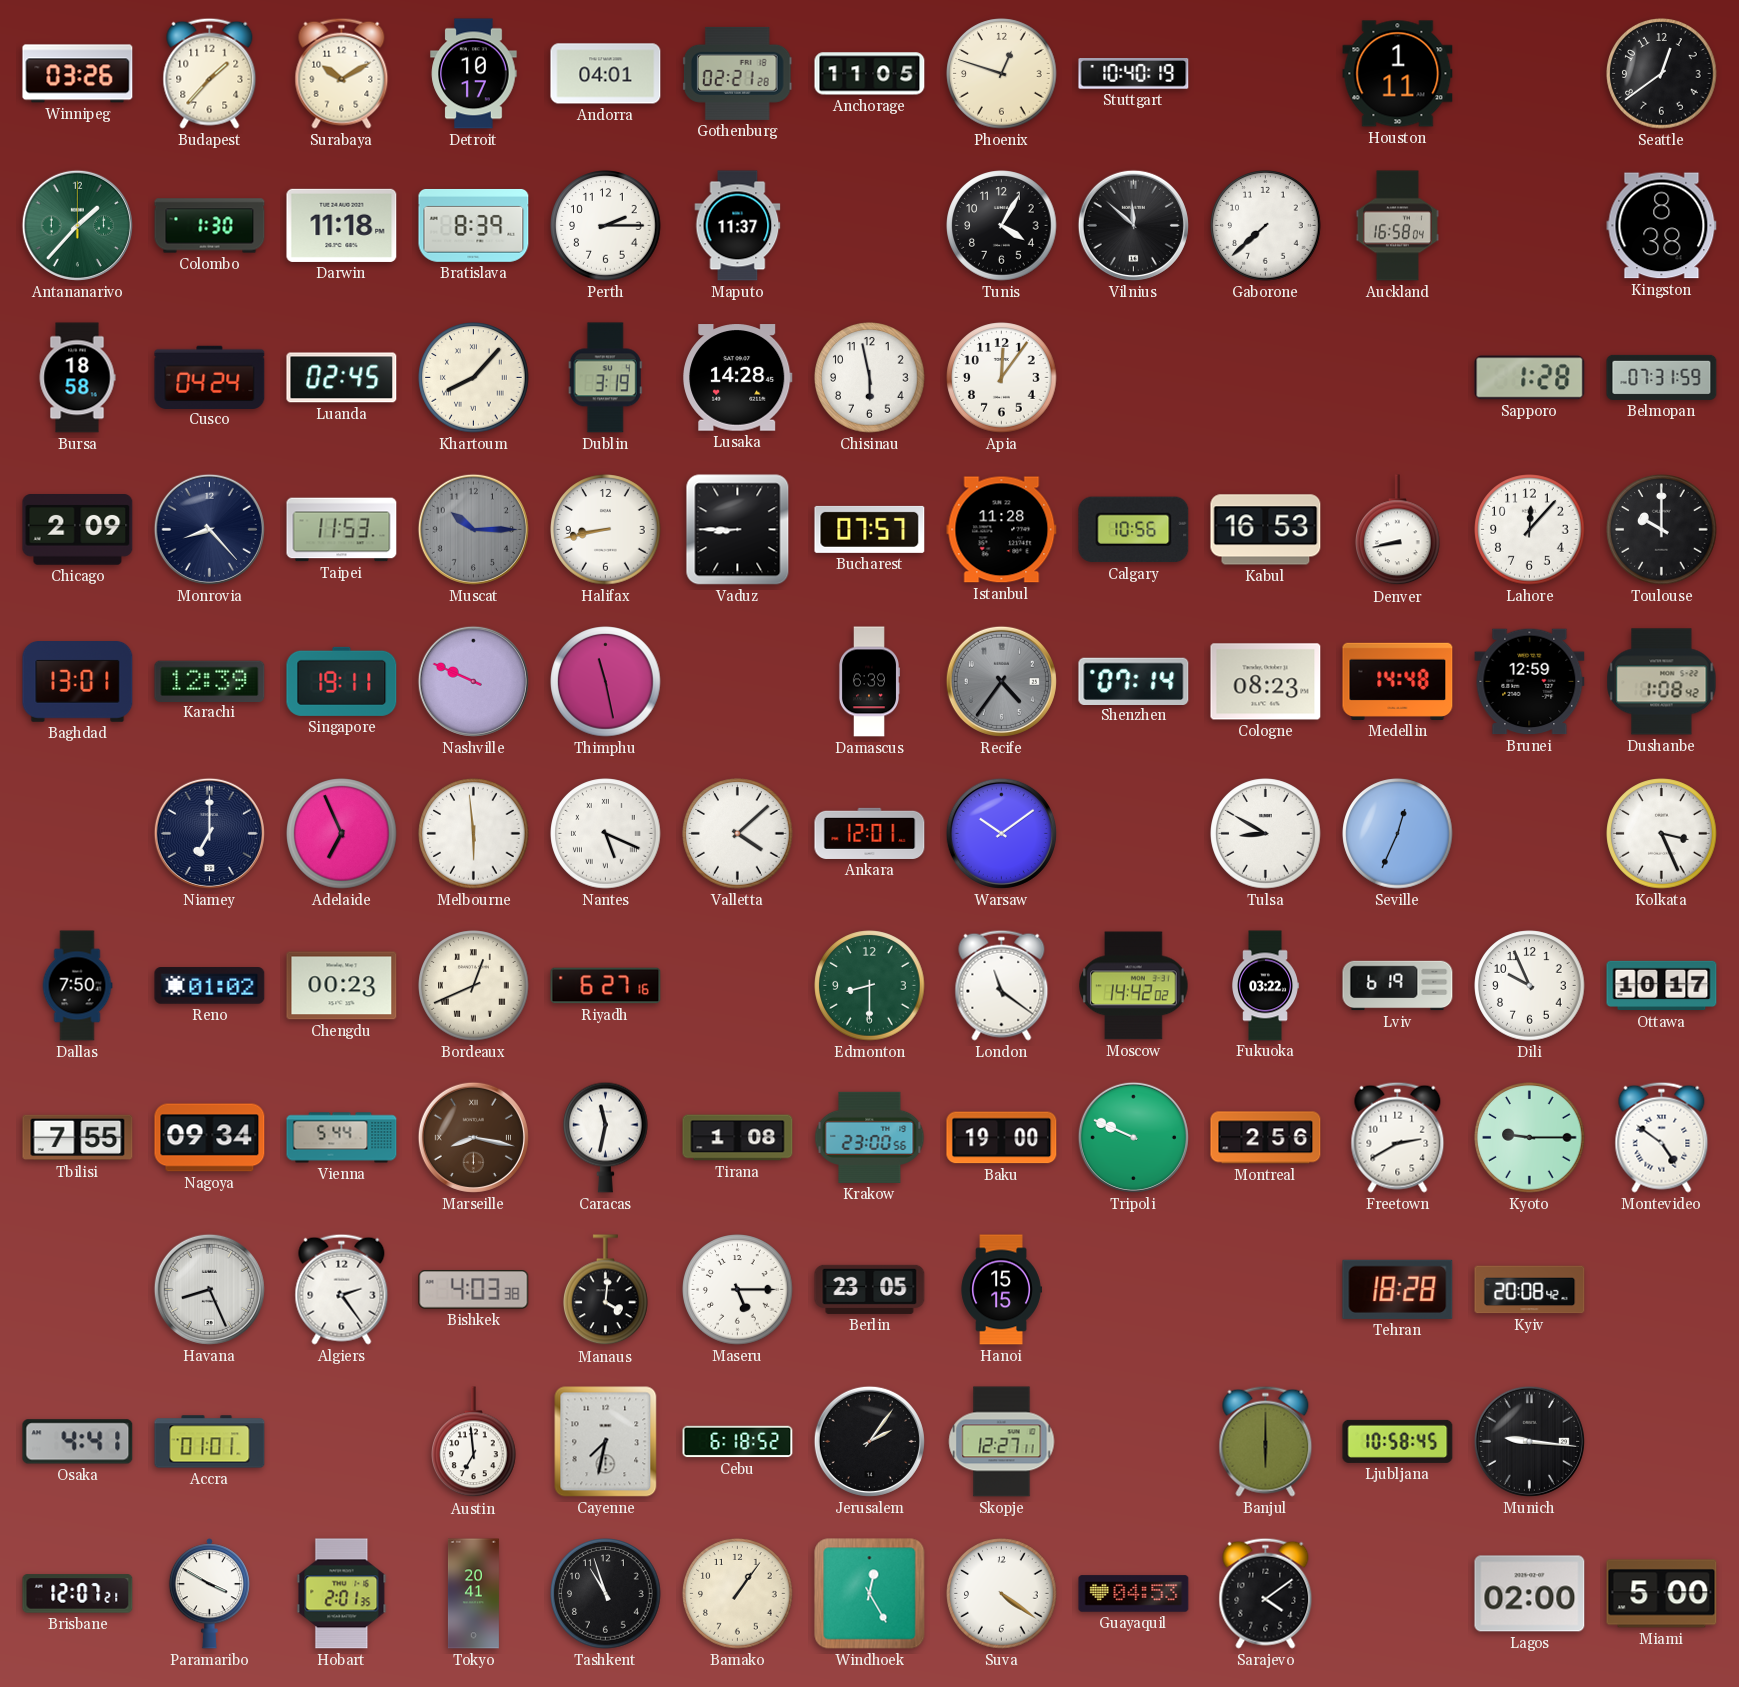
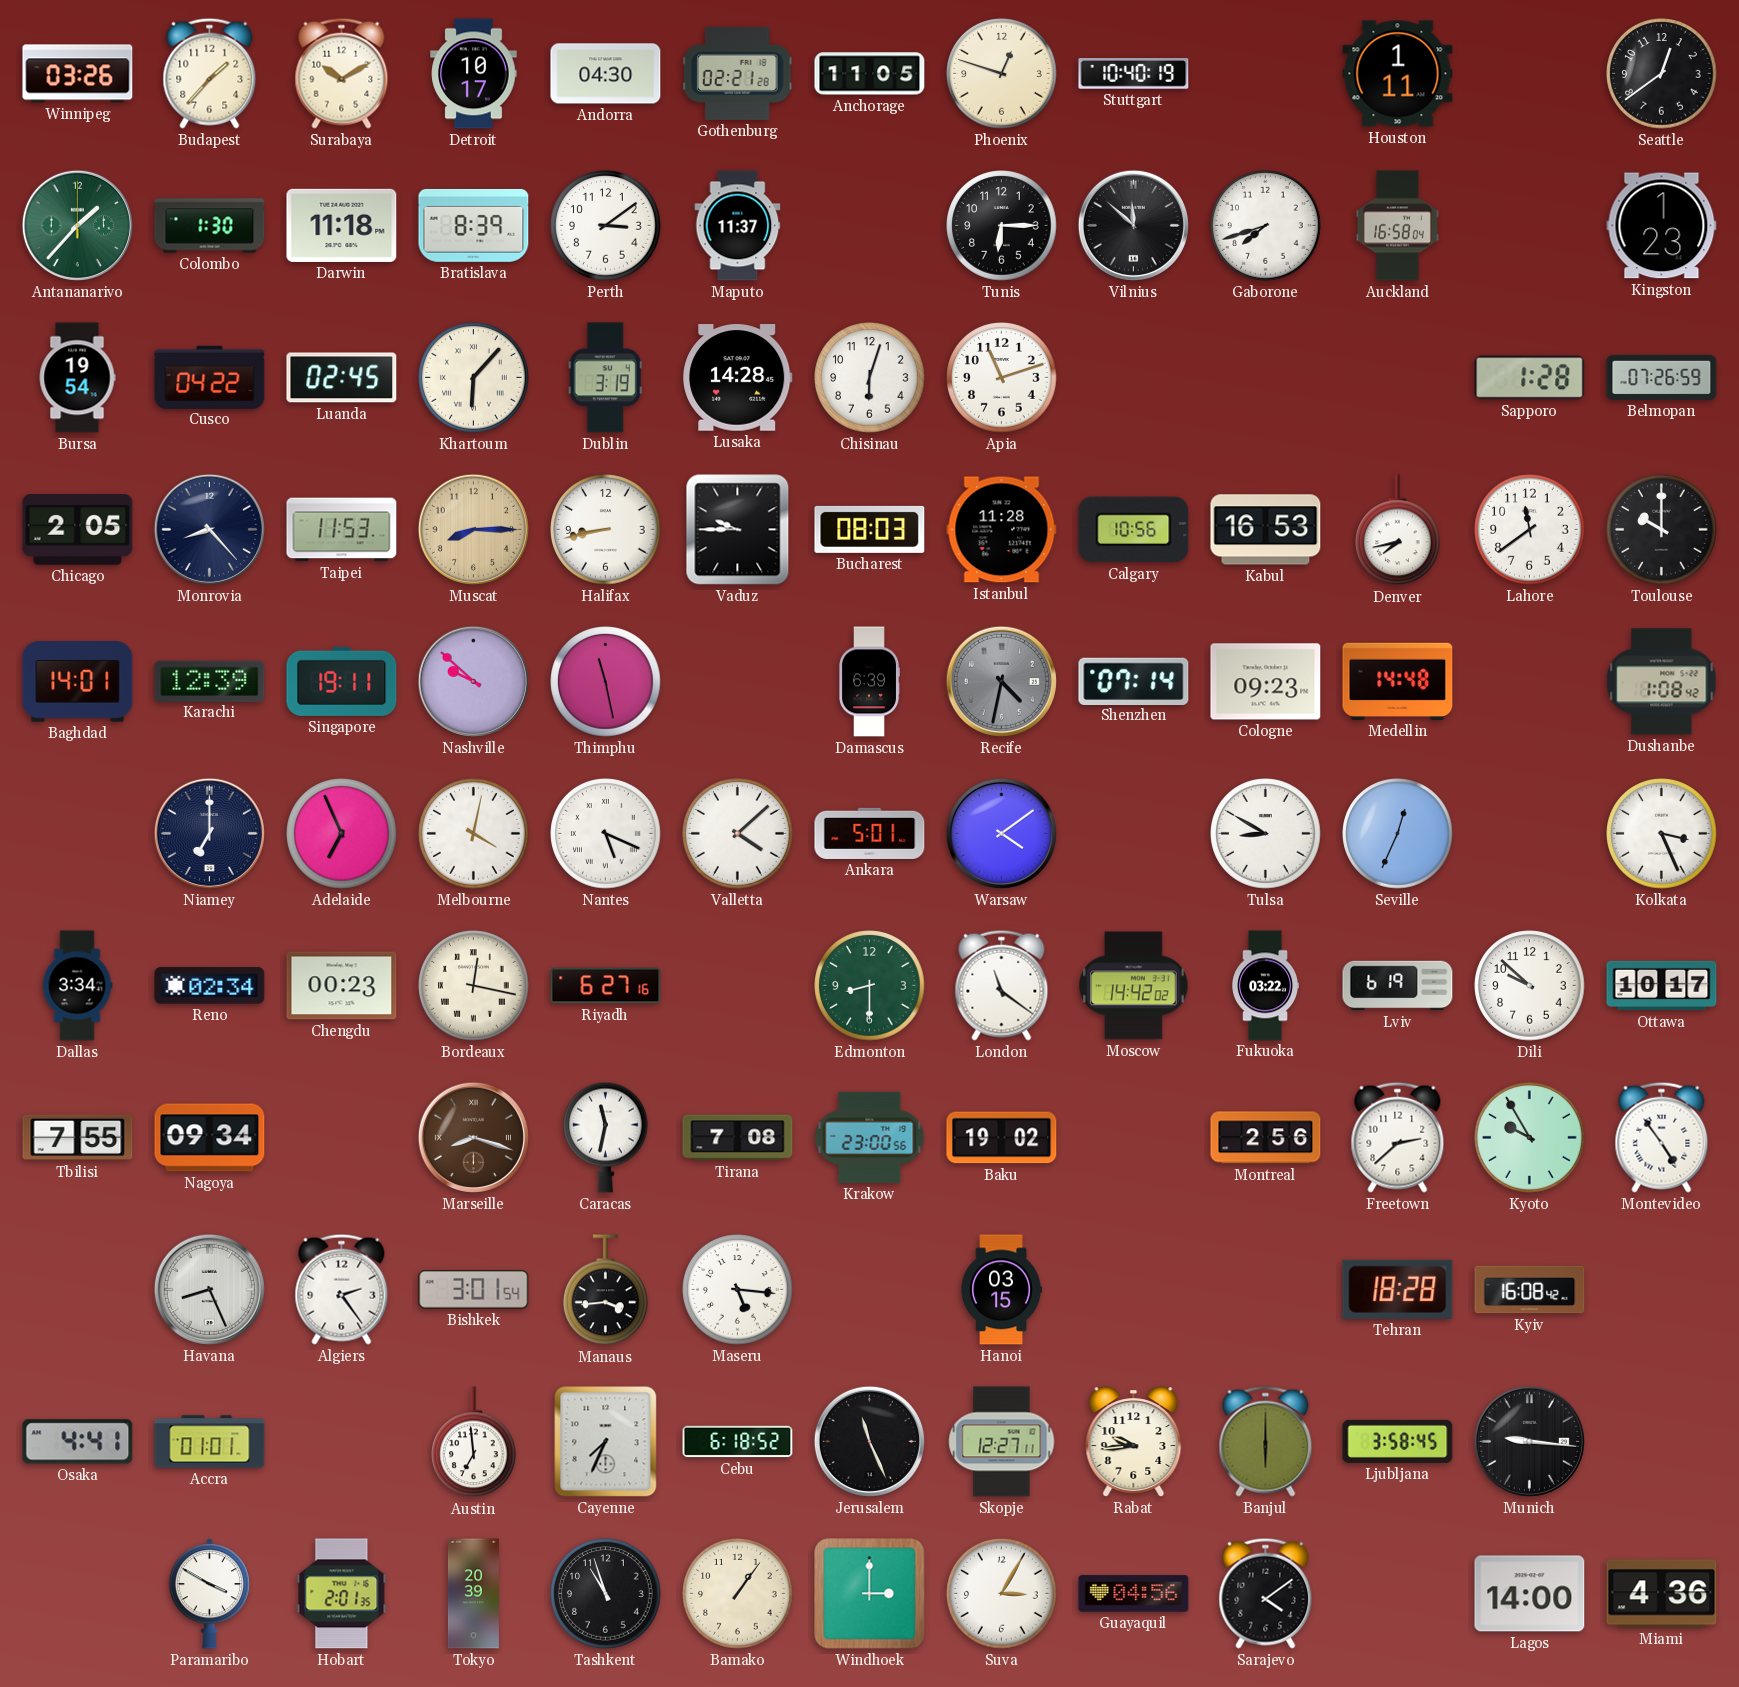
Andorra: 04:01 -> 04:30
Perth: 2:15 -> 3:09
Tunis: 4:05 -> 6:15
Gaborone: 7:38 -> 7:42
Kingston: 8:38 -> 1:23
Bursa: 18:58 -> 19:54
Cusco: 04:24 -> 04:22
Khartoum: 8:07 -> 6:07
Chisinau: 5:58 -> 6:03
Apia: 12:06 -> 11:12
Belmopan: 07:31 -> 07:26
Chicago: 2:09 -> 2:05
Muscat: 10:15 -> 8:15
Muscat dial: grey -> champagne
Vaduz: 8:45 -> 9:45
Bucharest: 07:57 -> 08:03
Denver: 8:43 -> 7:43
Lahore: 12:07 -> 11:39
Baghdad: 13:01 -> 14:01
Nashville: 9:49 -> 9:52
Recife: 4:36 -> 4:32
Cologne: 08:23 -> 09:23
Brunei: 12:59 -> none
Melbourne: 5:59 -> 4:02
Ankara: 12:01 -> 5:01
Warsaw: 10:09 -> 4:09
Dallas: 7:50 -> 3:34
Reno: 01:02 -> 02:34
Bordeaux: 12:41 -> 12:17
Dili: 9:56 -> 9:52
Vienna: 5:44 -> none
Marseille: 8:17 -> 8:18
Tirana: 1:08 -> 7:08
Baku: 19:00 -> 19:02
Tripoli: 9:49 -> none
Freetown: 2:40 -> 2:38
Kyoto: 9:15 -> 9:55
Montevideo: 4:51 -> 4:54
Bishkek: 4:03 -> 3:01
Manaus: 4:01 -> 3:44
Maseru: 5:15 -> 5:16
Berlin: 23:05 -> none
Hanoi: 15:15 -> 03:15
Kyiv: 20:08 -> 16:08
Cayenne: 7:32 -> 7:34
Jerusalem: 2:06 -> 11:26
Rabat: none -> 9:44
Ljubljana: 10:58 -> 3:58
Brisbane: 12:07 -> none
Tokyo: 20:41 -> 20:39
Windhoek: 12:25 -> 3:00
Suva: 4:21 -> 3:05
Guayaquil: 04:53 -> 04:56
Lagos: 02:00 -> 14:00
Miami: 5:00 -> 4:36
